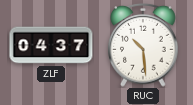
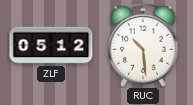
ZLF: 04:37 -> 05:12
